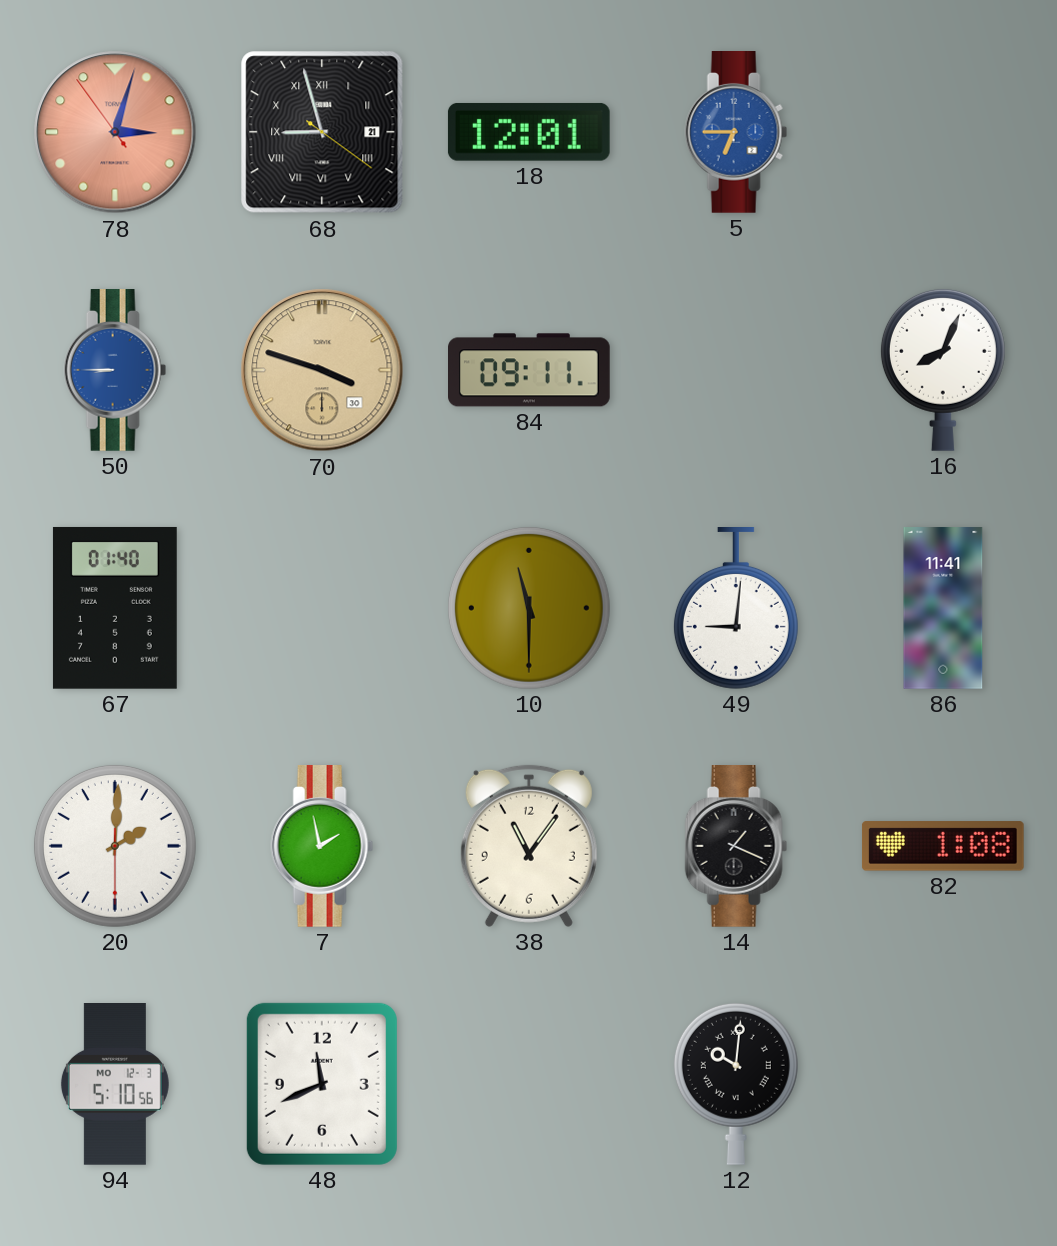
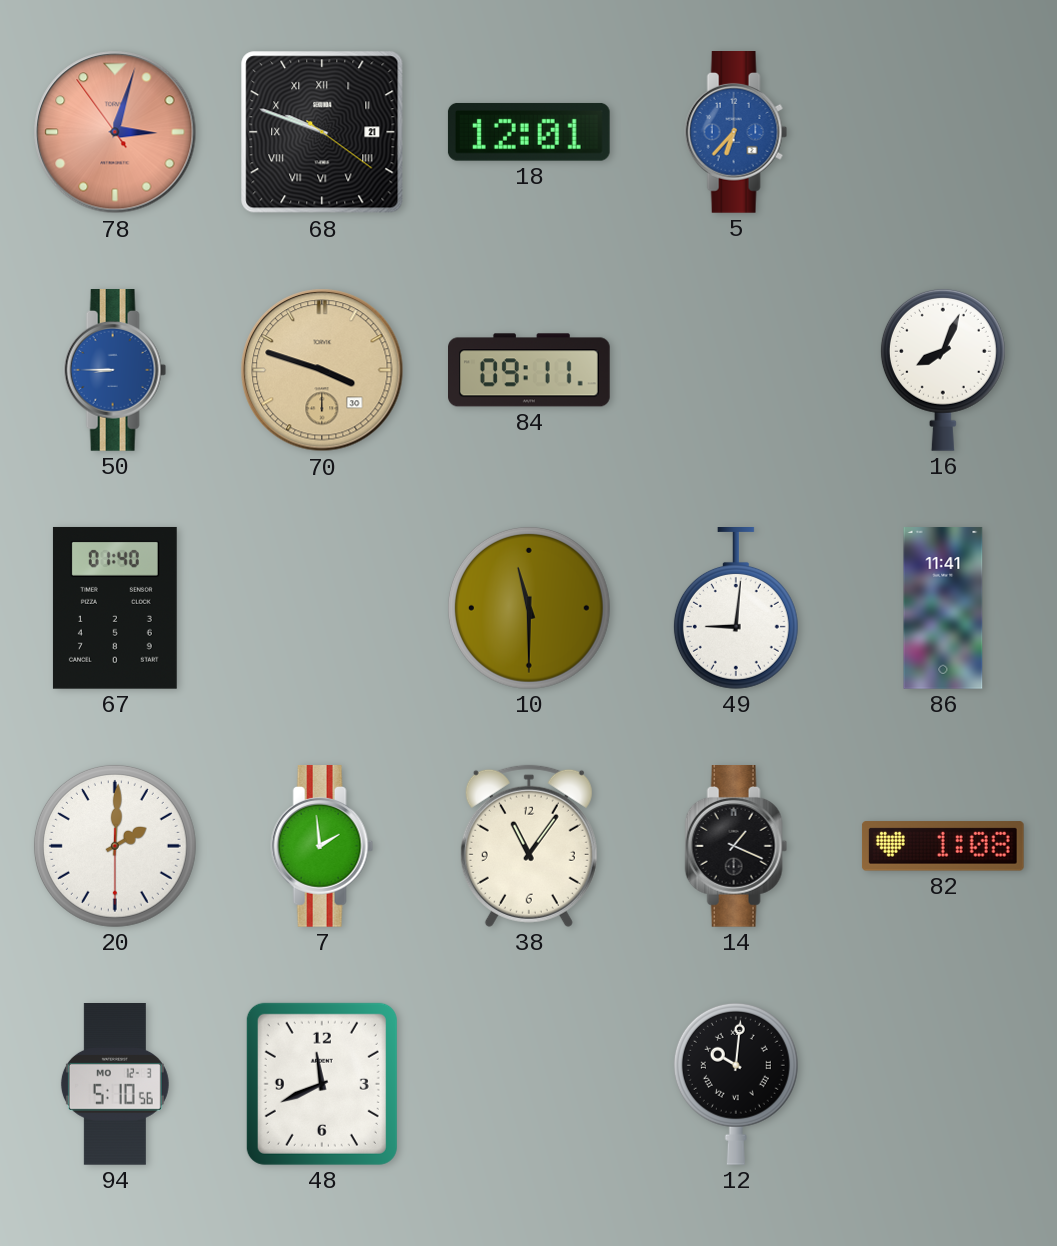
68: 8:57 -> 9:48
5: 6:45 -> 6:37
7: 1:58 -> 1:59
